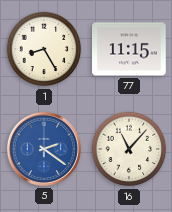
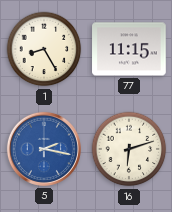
5: 2:21 -> 2:17
16: 11:07 -> 6:12
